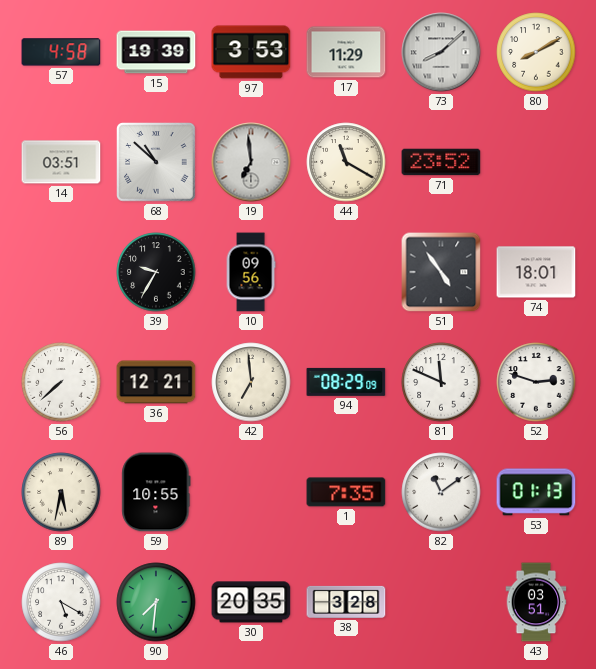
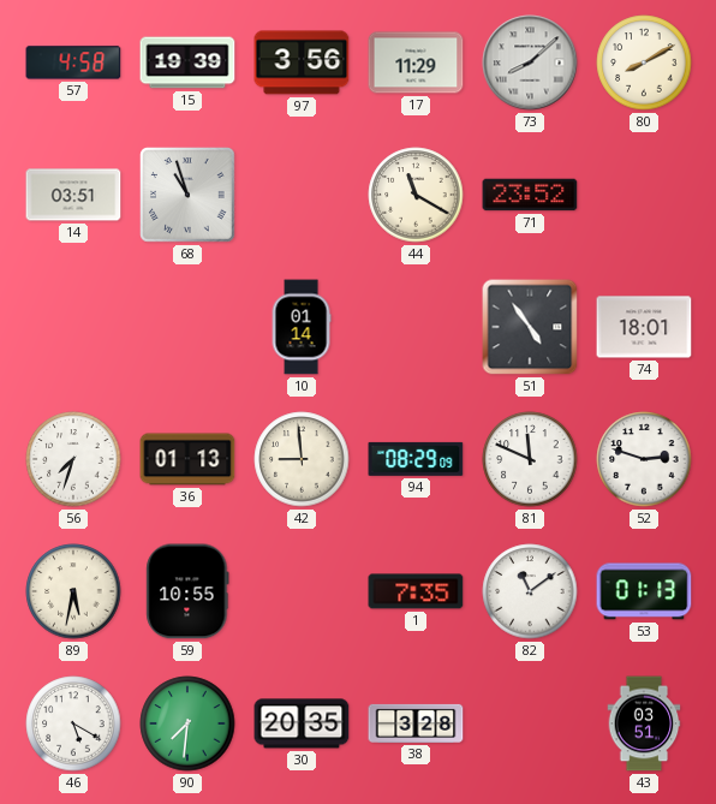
97: 3:53 -> 3:56
68: 10:52 -> 10:57
19: 6:59 -> none
39: 9:35 -> none
10: 09:56 -> 01:14
56: 7:38 -> 7:33
36: 12:21 -> 01:13
42: 6:59 -> 8:59
